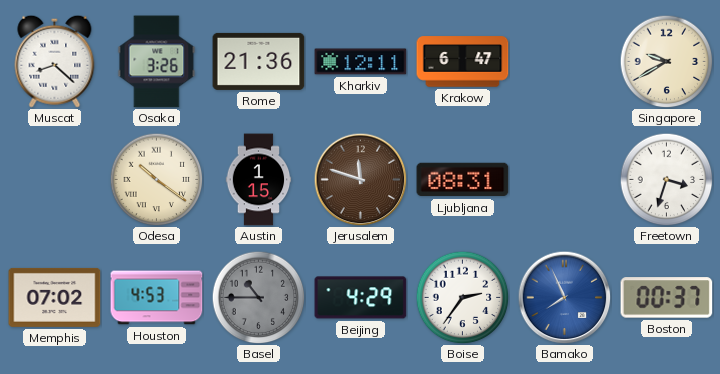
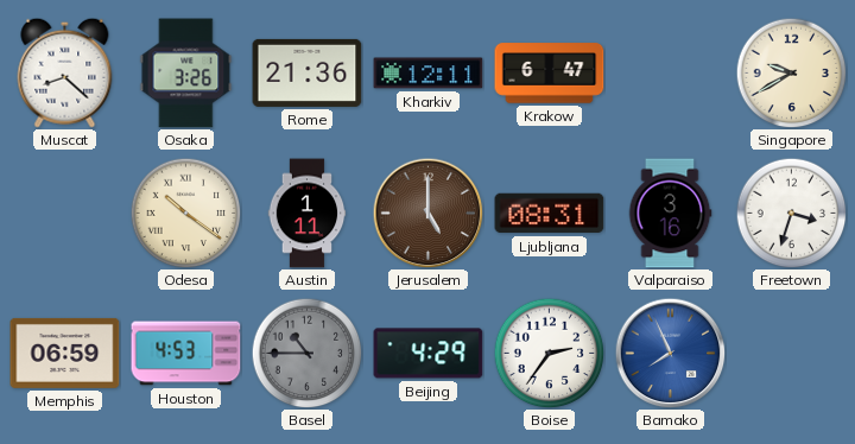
Austin: 1:15 -> 1:11
Jerusalem: 11:48 -> 5:00
Valparaiso: none -> 3:16
Memphis: 07:02 -> 06:59
Boston: 00:37 -> none
